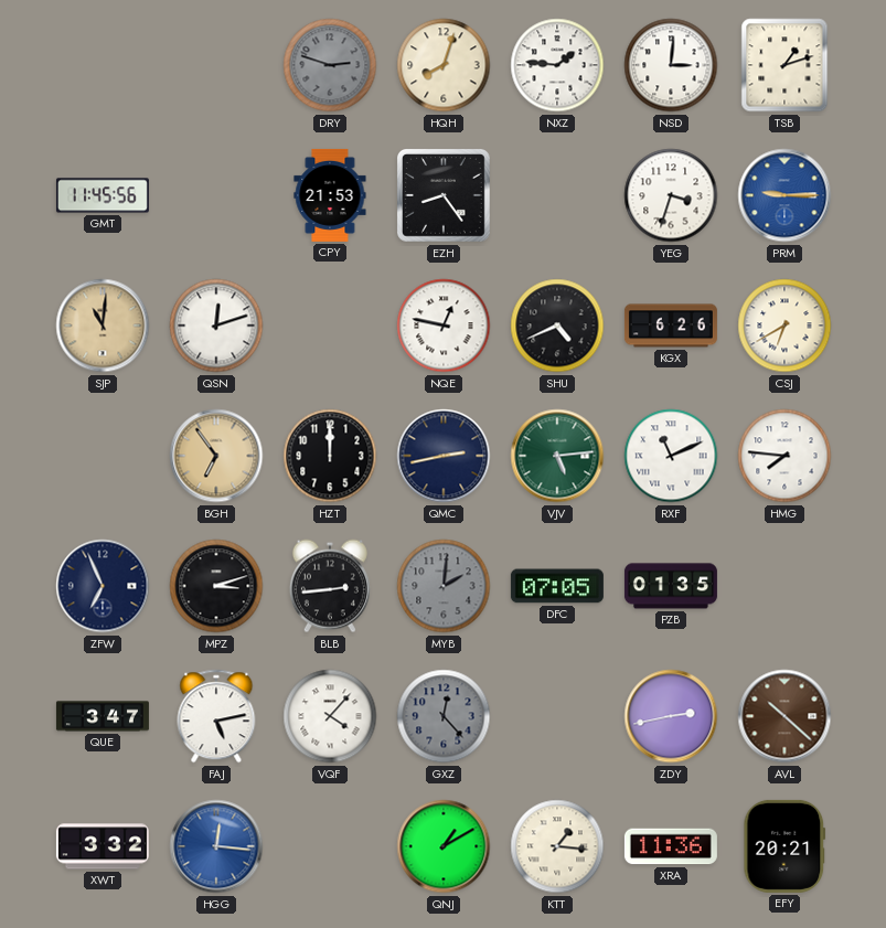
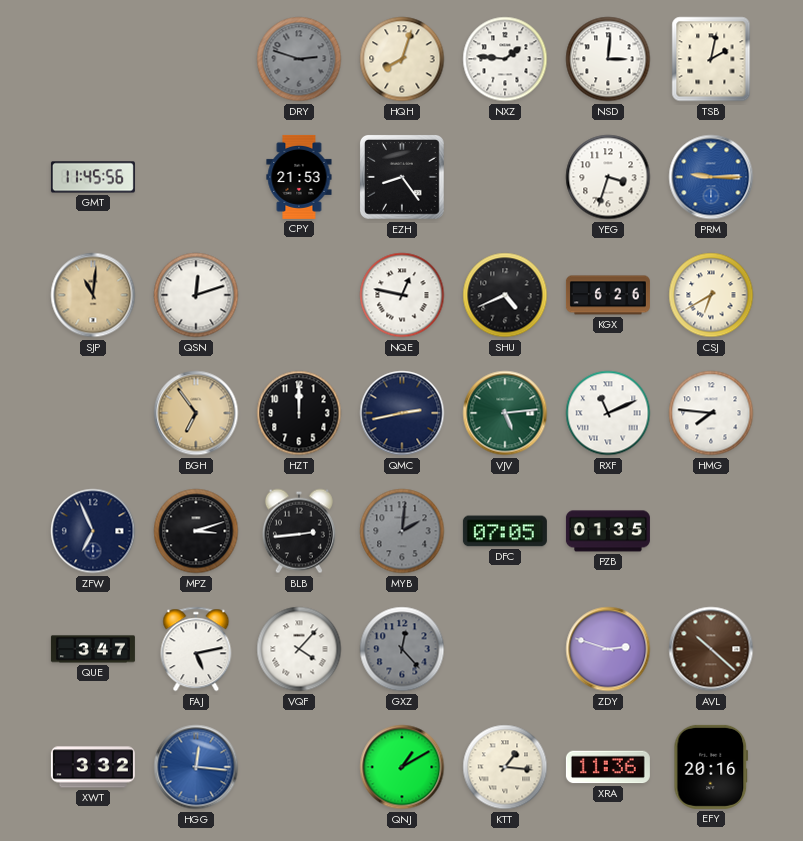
TSB: 1:12 -> 2:02
ZDY: 2:43 -> 2:48
EFY: 20:21 -> 20:16
